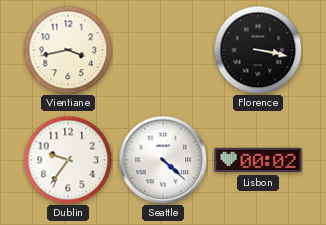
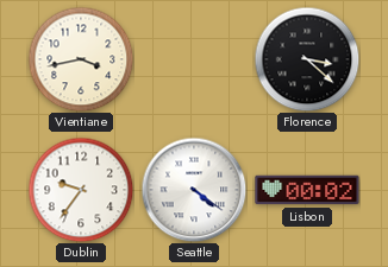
Florence: 3:17 -> 3:22
Seattle: 4:22 -> 4:21
